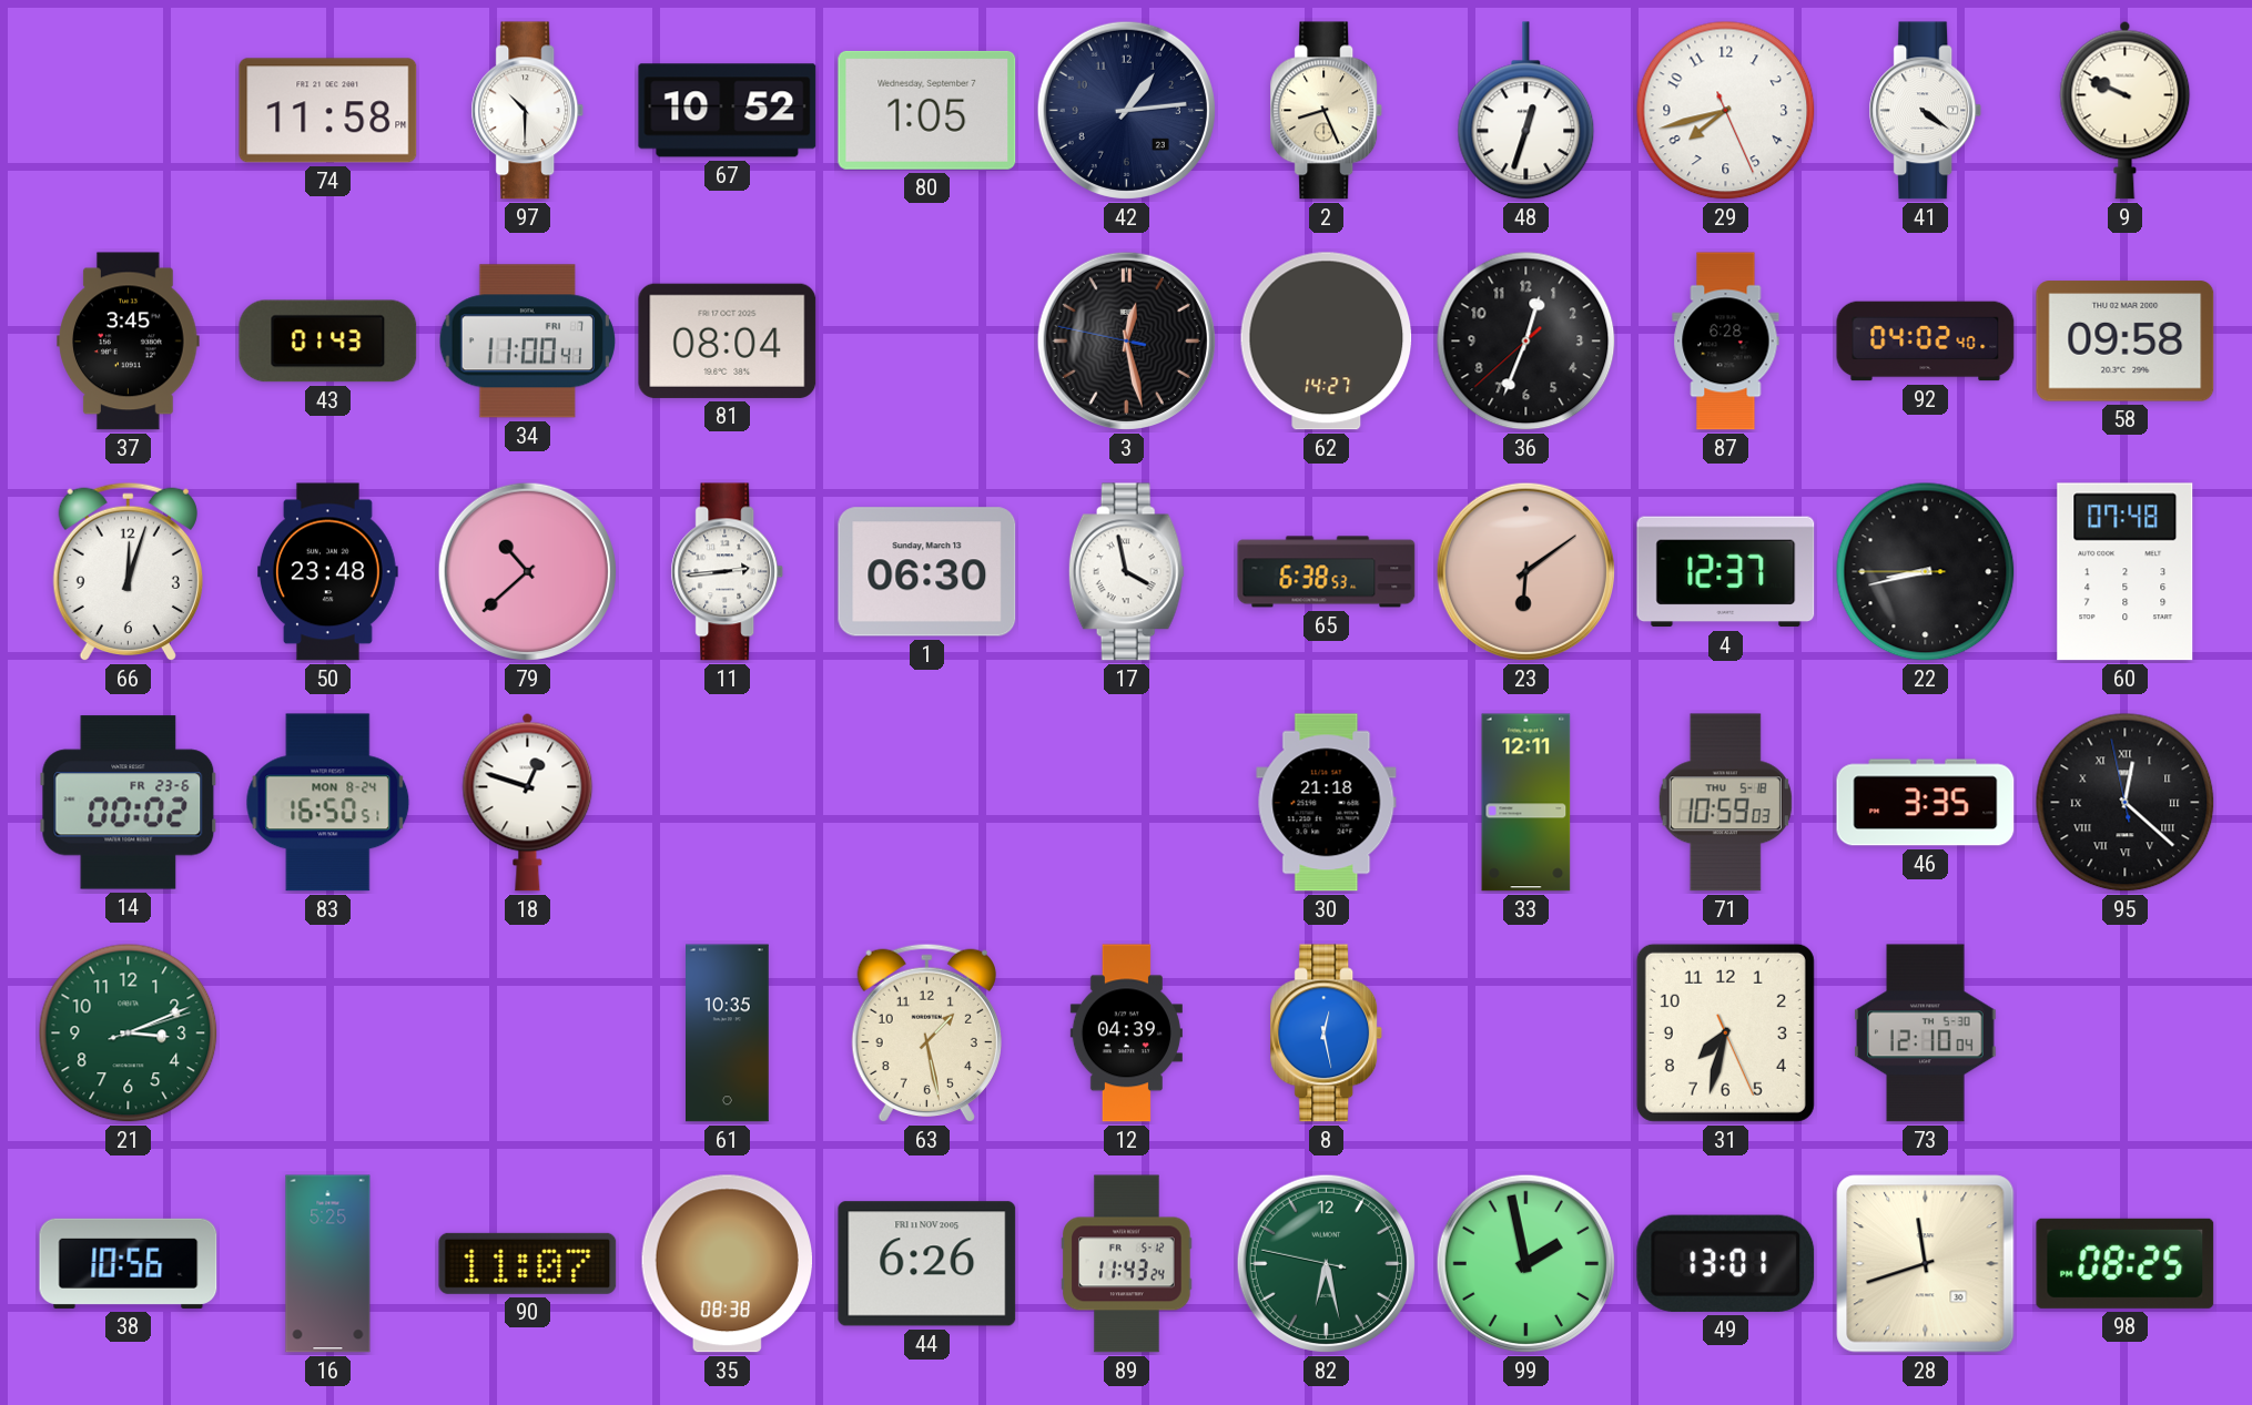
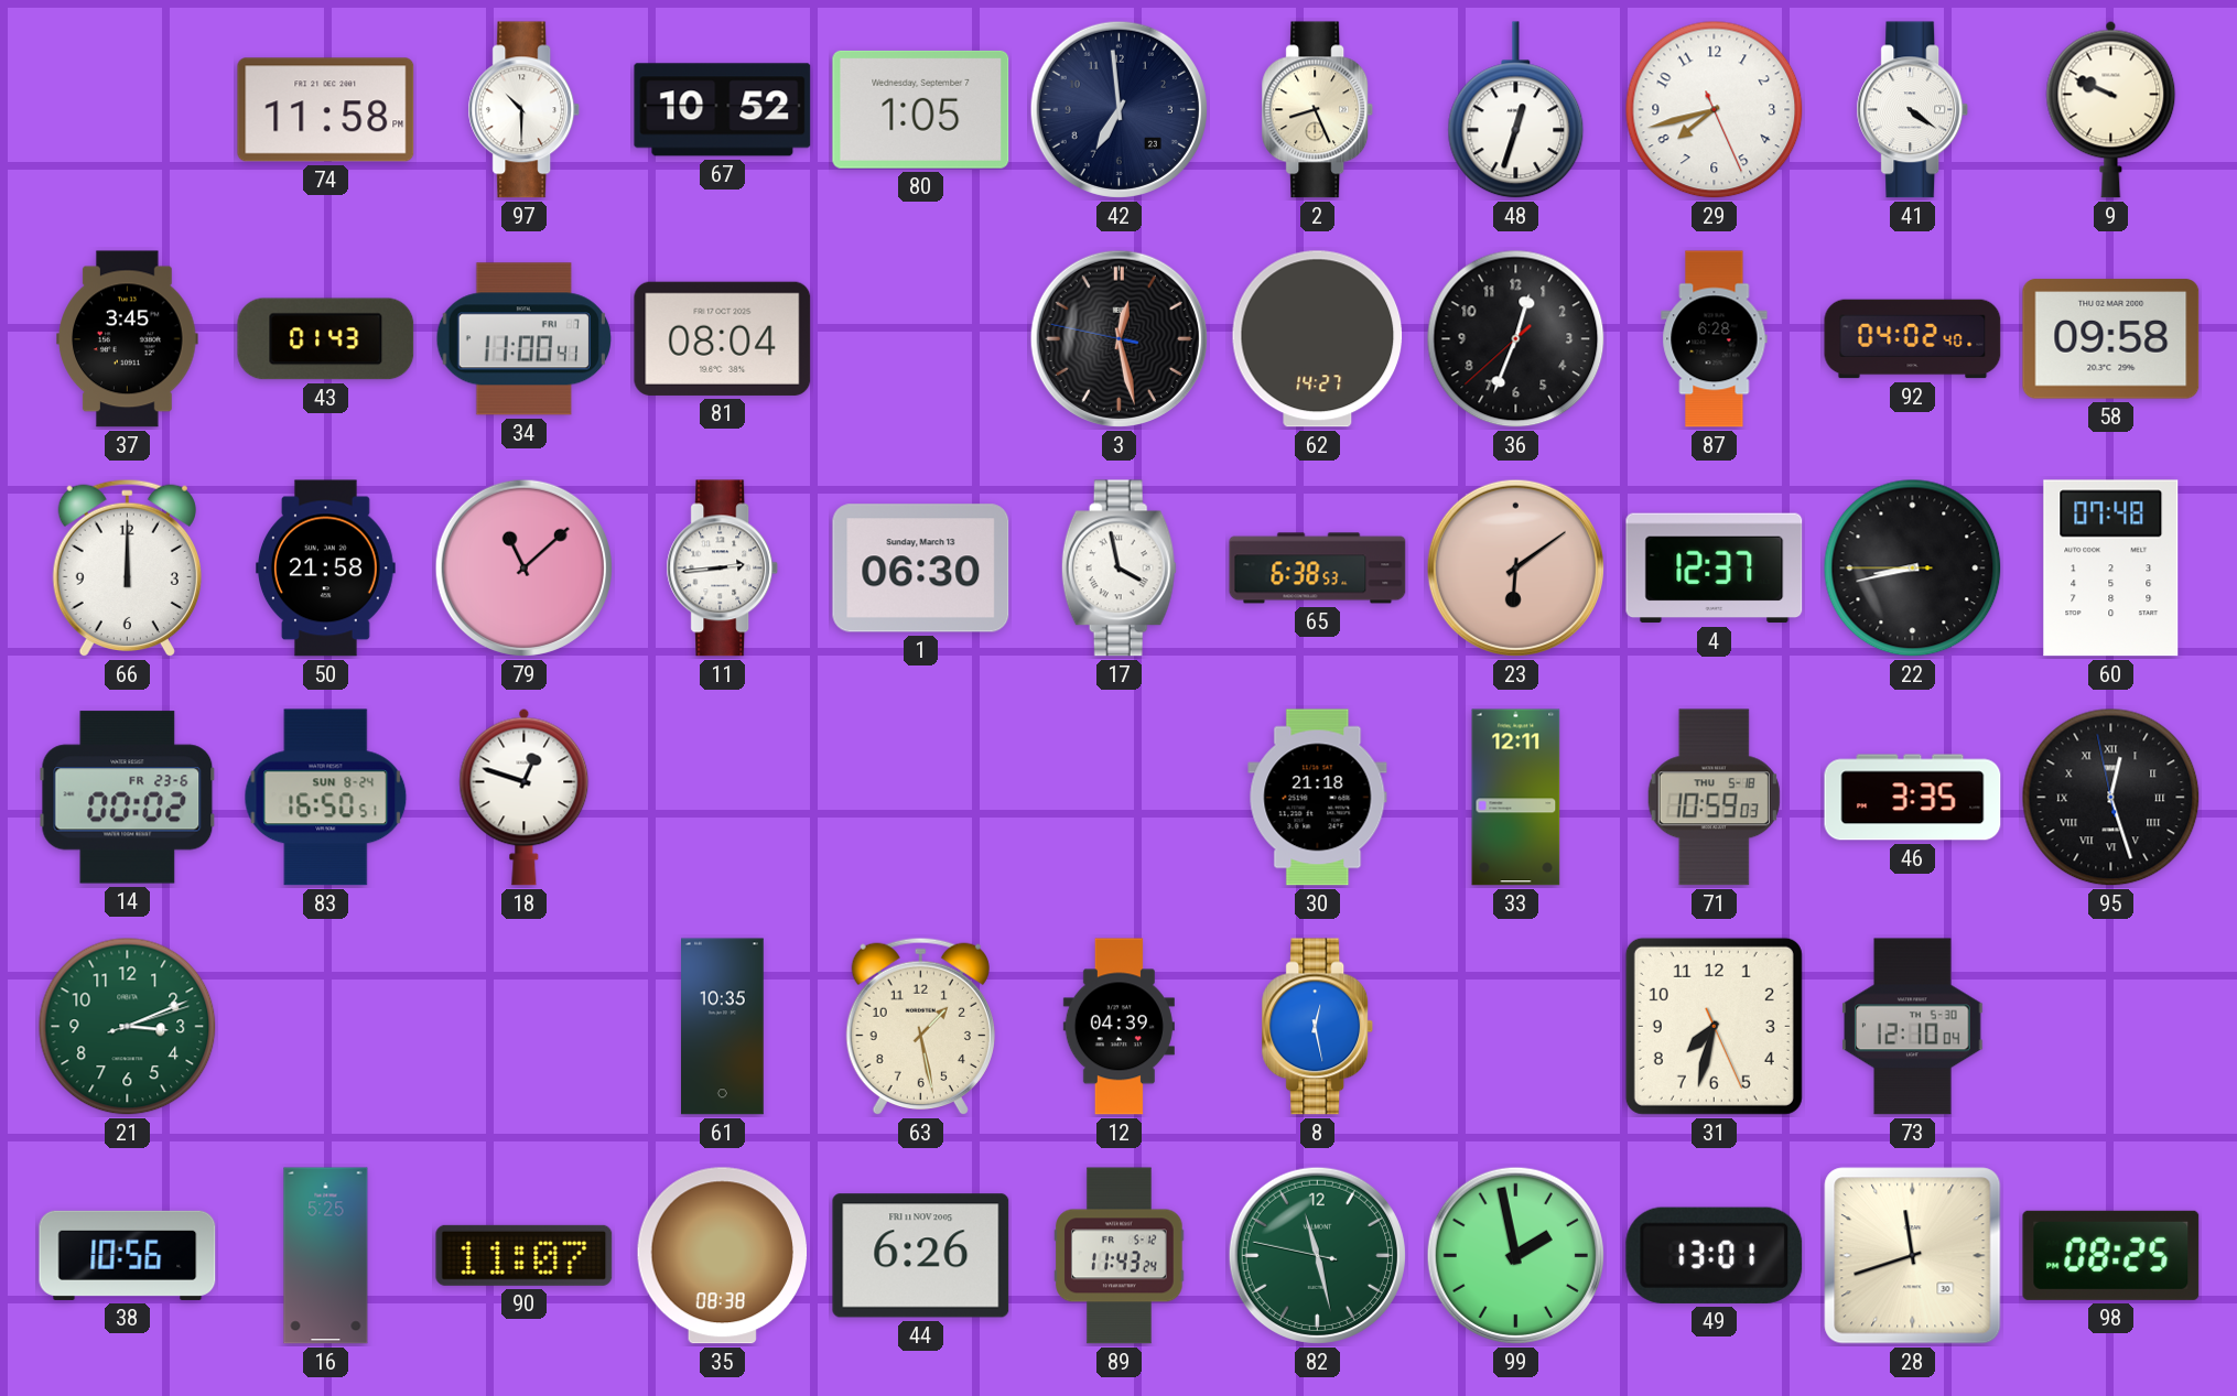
42: 1:14 -> 6:59
66: 12:03 -> 12:00
50: 23:48 -> 21:58
79: 10:38 -> 11:08
83 date: MON 8-24 -> SUN 8-24
95: 12:21 -> 12:26
82: 6:27 -> 11:27
